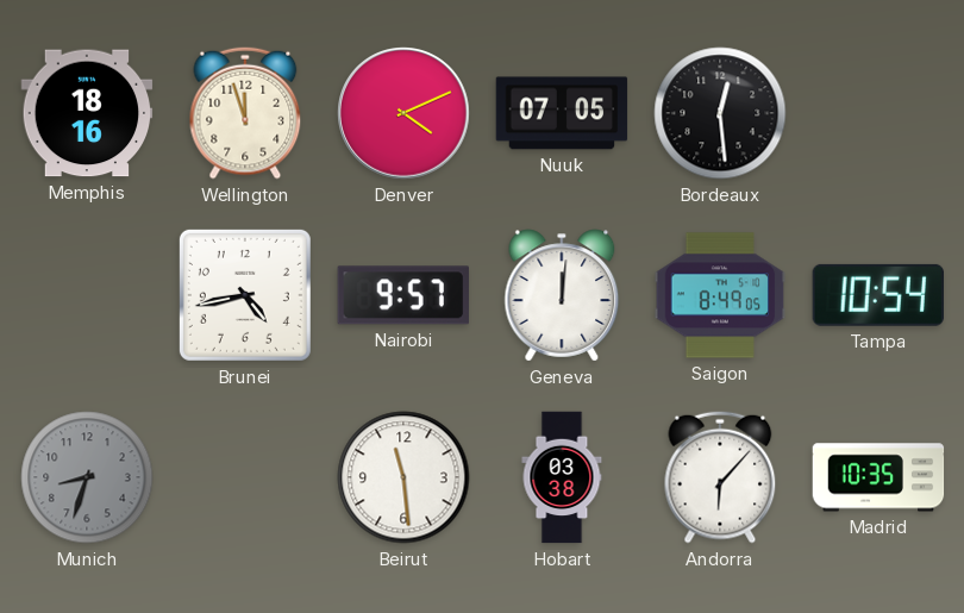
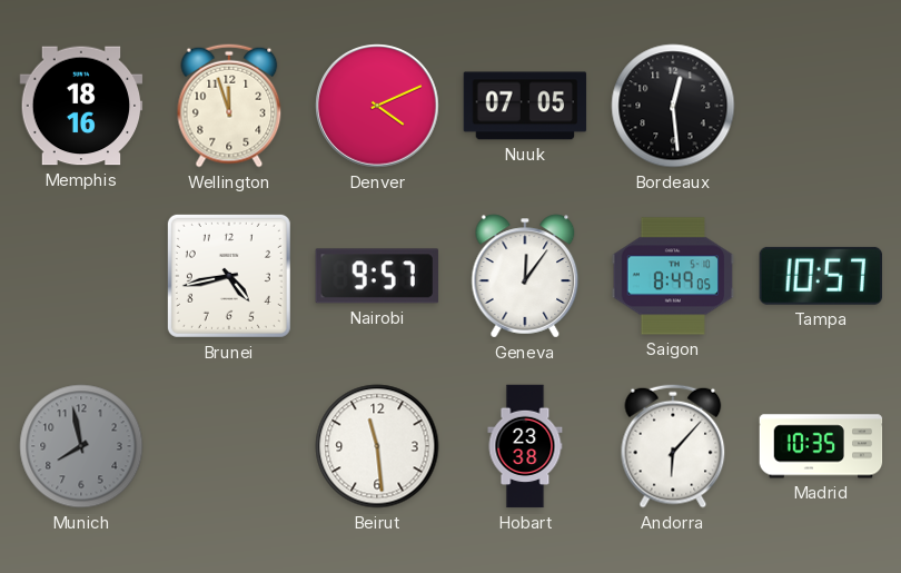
Geneva: 12:01 -> 12:06
Tampa: 10:54 -> 10:57
Munich: 8:33 -> 7:58
Hobart: 03:38 -> 23:38
